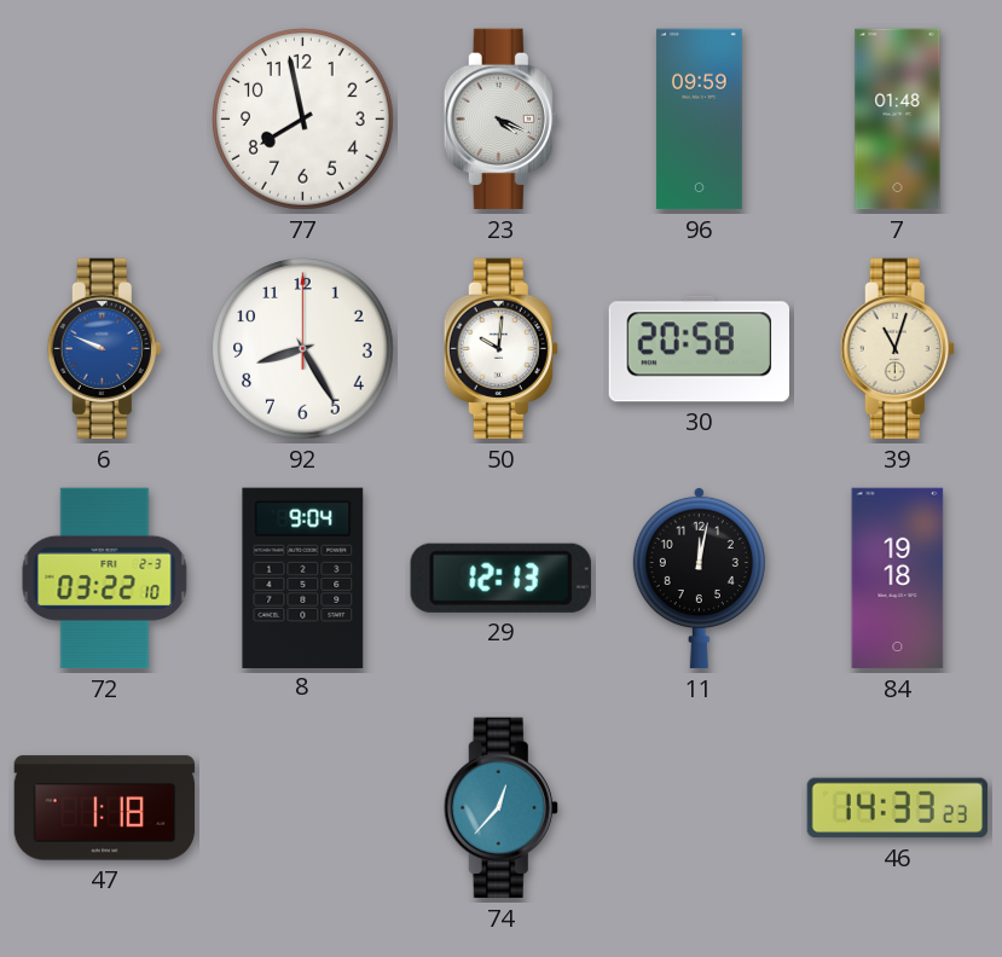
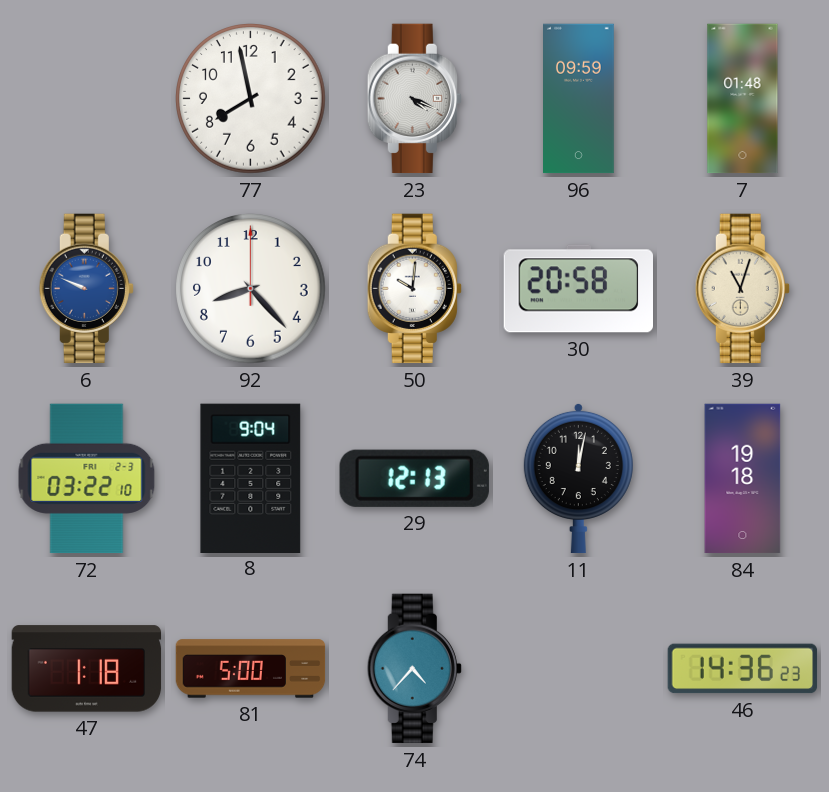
92: 8:25 -> 8:23
81: none -> 5:00
74: 12:37 -> 4:37
46: 14:33 -> 14:36
